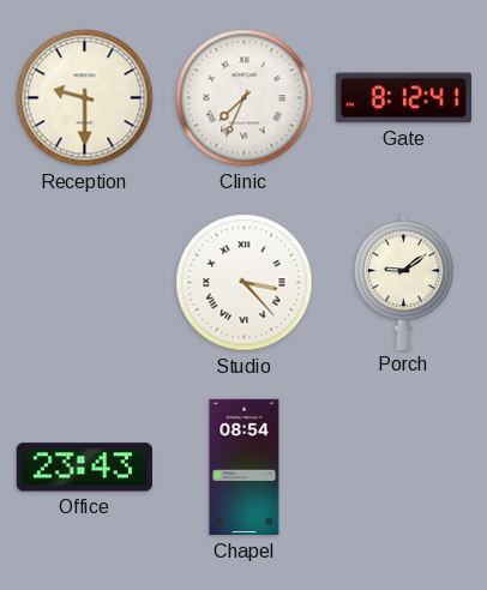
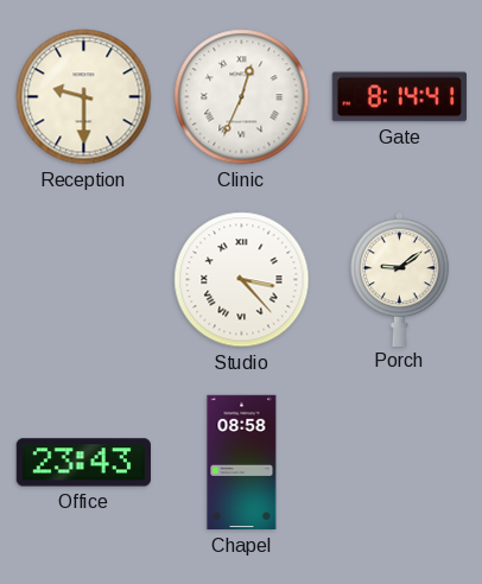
Clinic: 7:34 -> 12:34
Gate: 8:12 -> 8:14
Chapel: 08:54 -> 08:58
